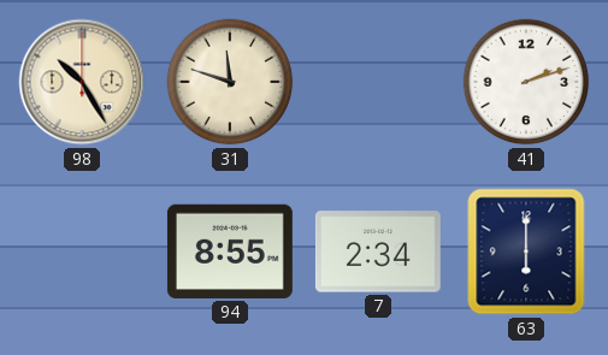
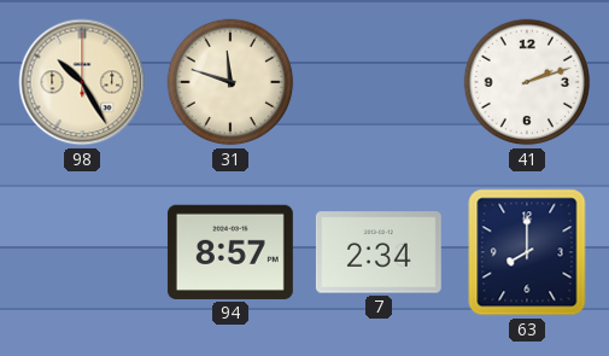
94: 8:55 -> 8:57
63: 6:00 -> 8:00
